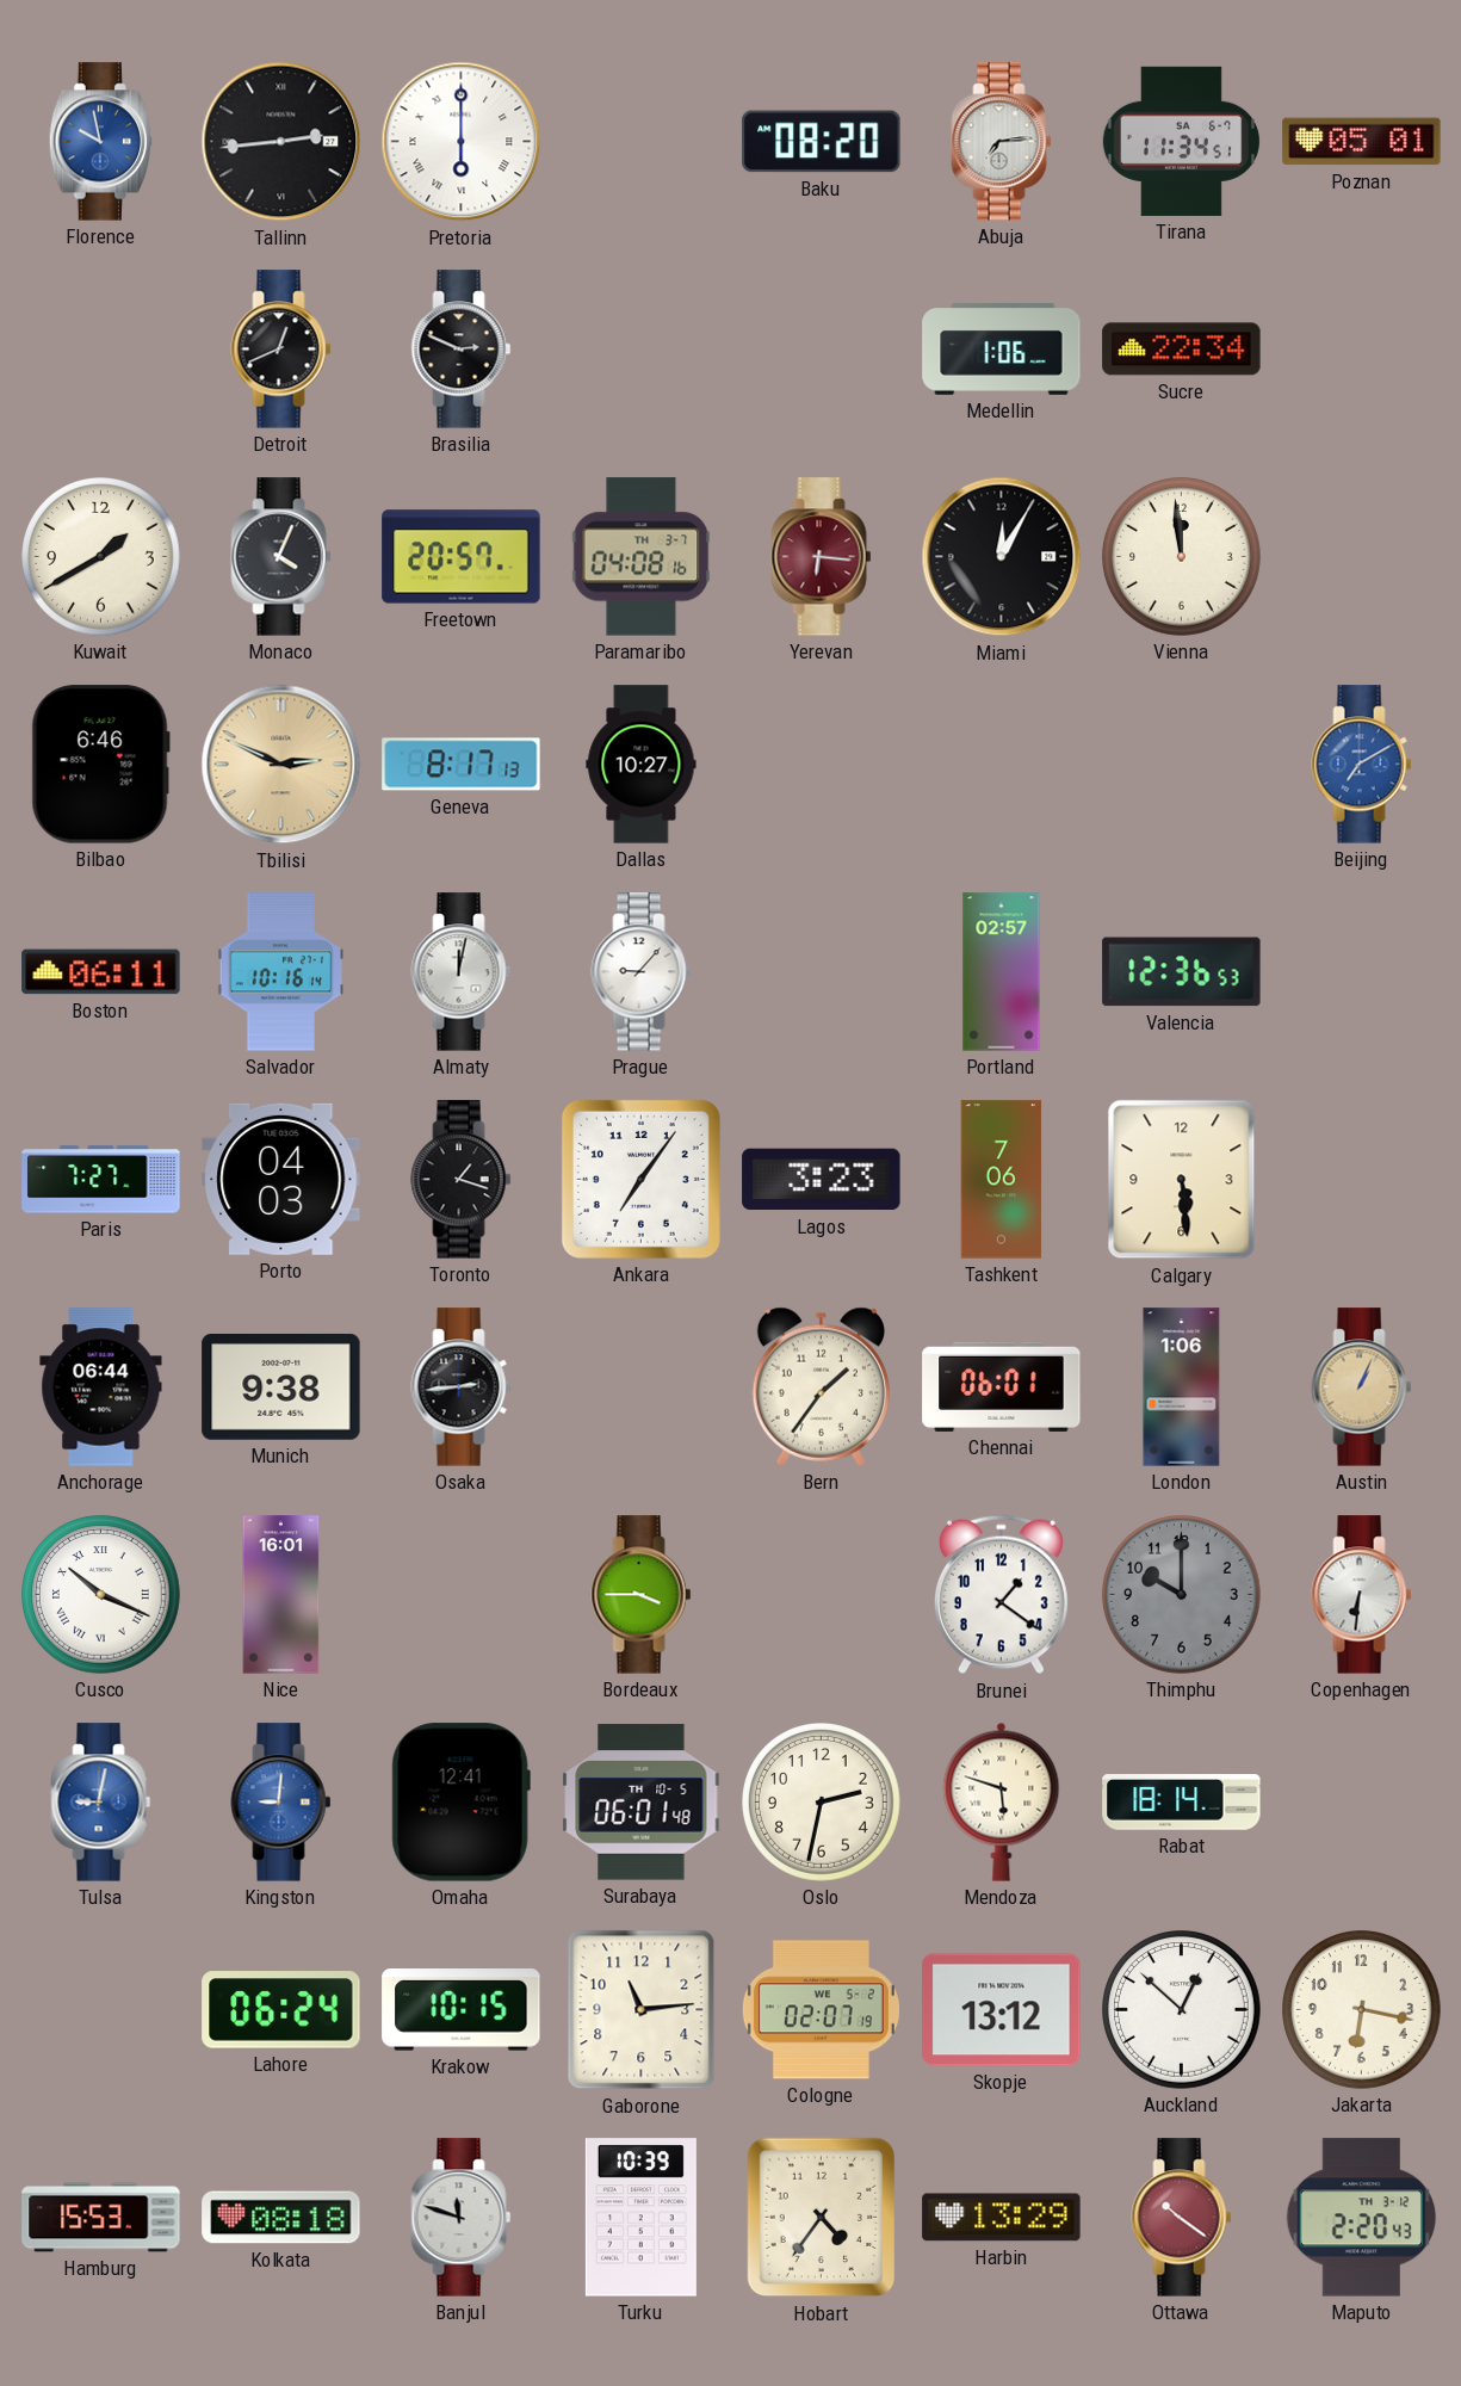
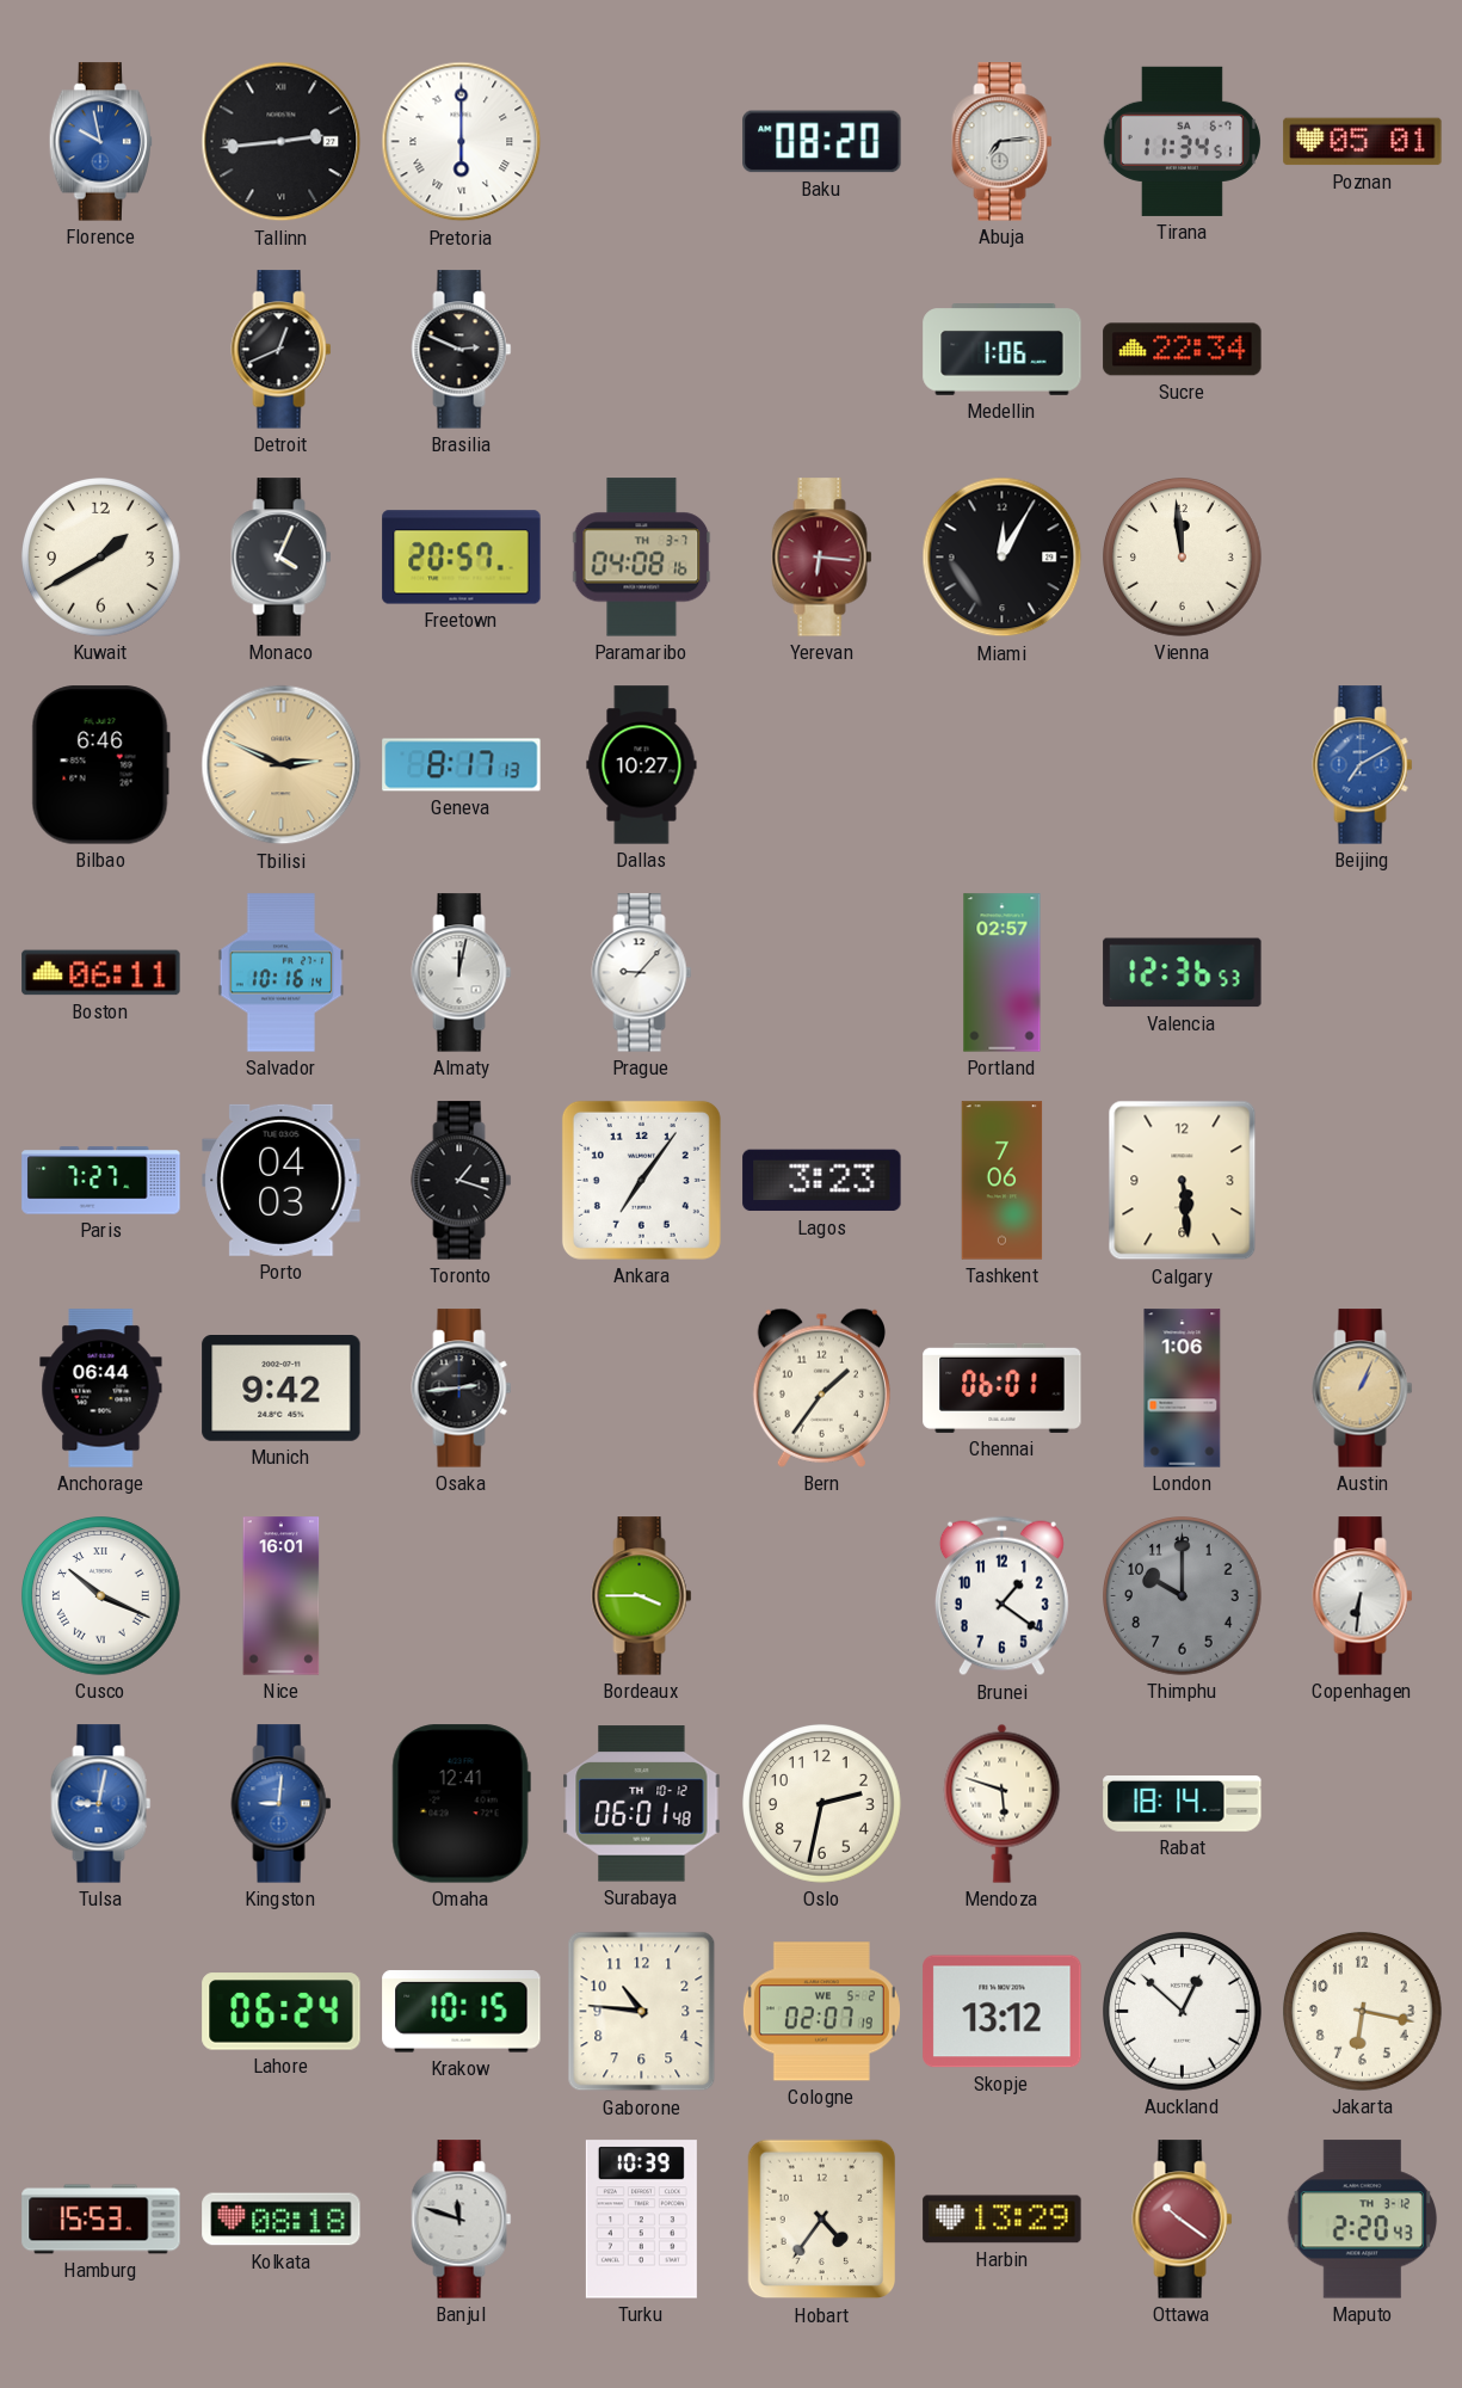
Munich: 9:38 -> 9:42
Surabaya date: TH 10-5 -> TH 10-12
Gaborone: 11:14 -> 10:46
